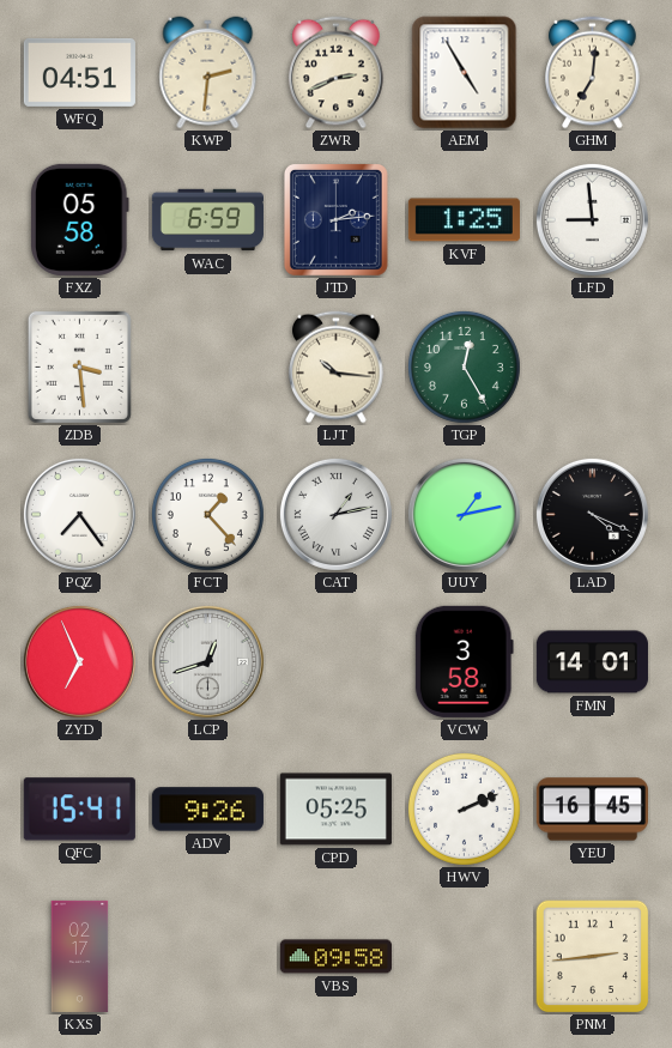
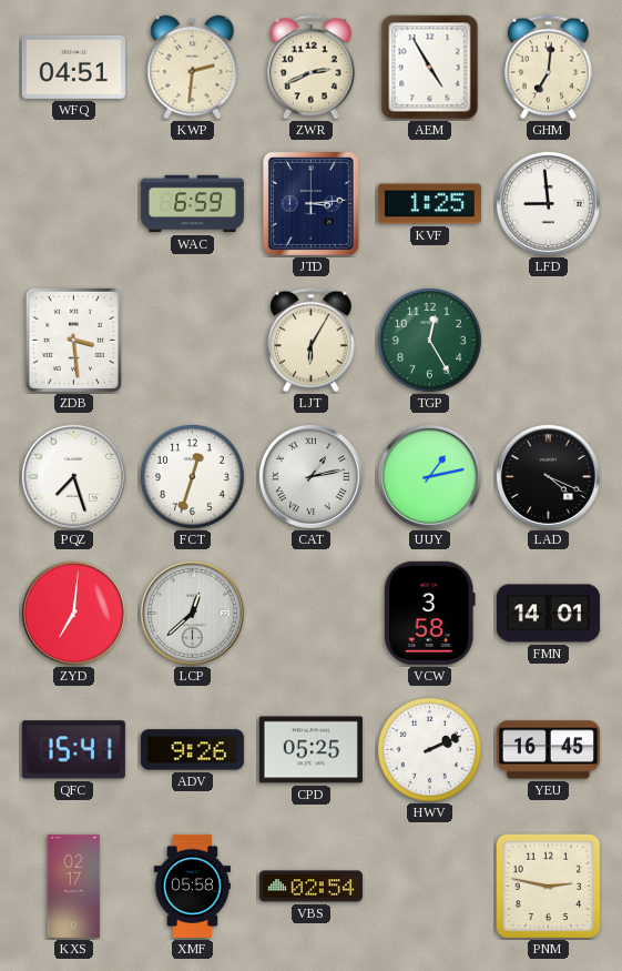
FXZ: 05:58 -> none
JTD: 2:14 -> 3:14
LJT: 10:16 -> 6:05
PQZ: 7:24 -> 7:27
FCT: 1:23 -> 12:33
ZYD: 6:56 -> 7:01
LCP: 12:42 -> 12:38
XMF: none -> 05:58
VBS: 09:58 -> 02:54
PNM: 2:44 -> 2:47
